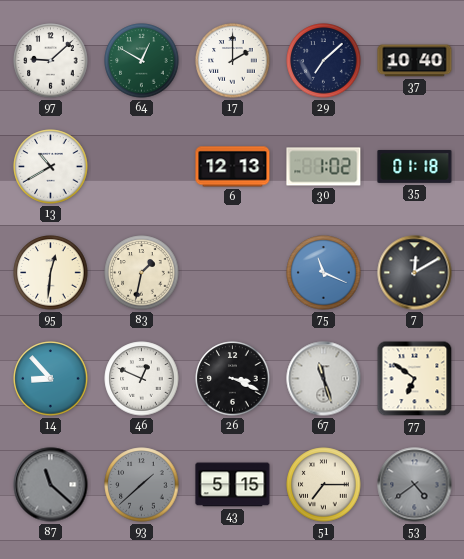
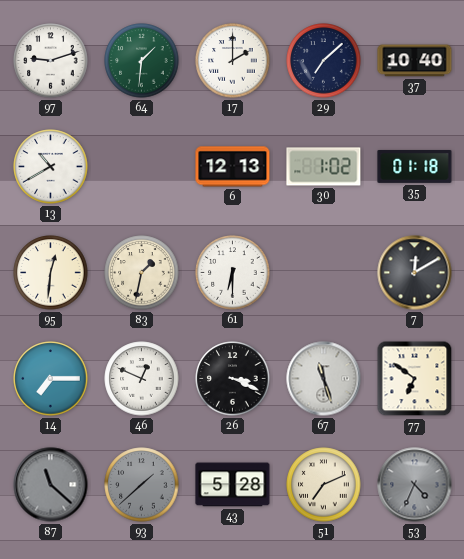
97: 9:08 -> 9:12
64: 12:50 -> 1:31
61: none -> 6:30
75: 11:19 -> none
14: 8:53 -> 7:15
43: 5:15 -> 5:28
51: 7:15 -> 7:11
53: 4:39 -> 4:34
